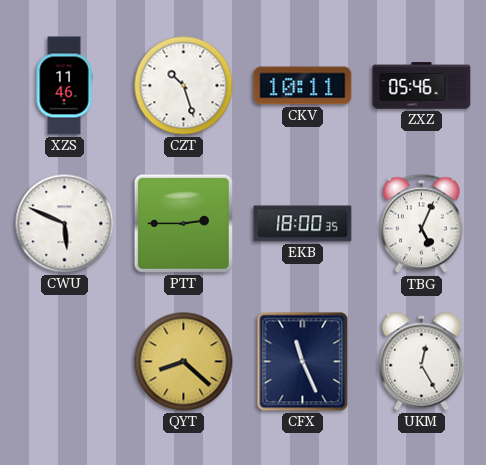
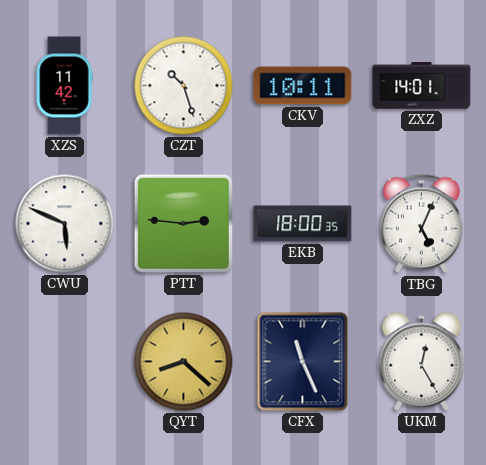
XZS: 11:46 -> 11:42
ZXZ: 05:46 -> 14:01
PTT: 2:45 -> 2:46
